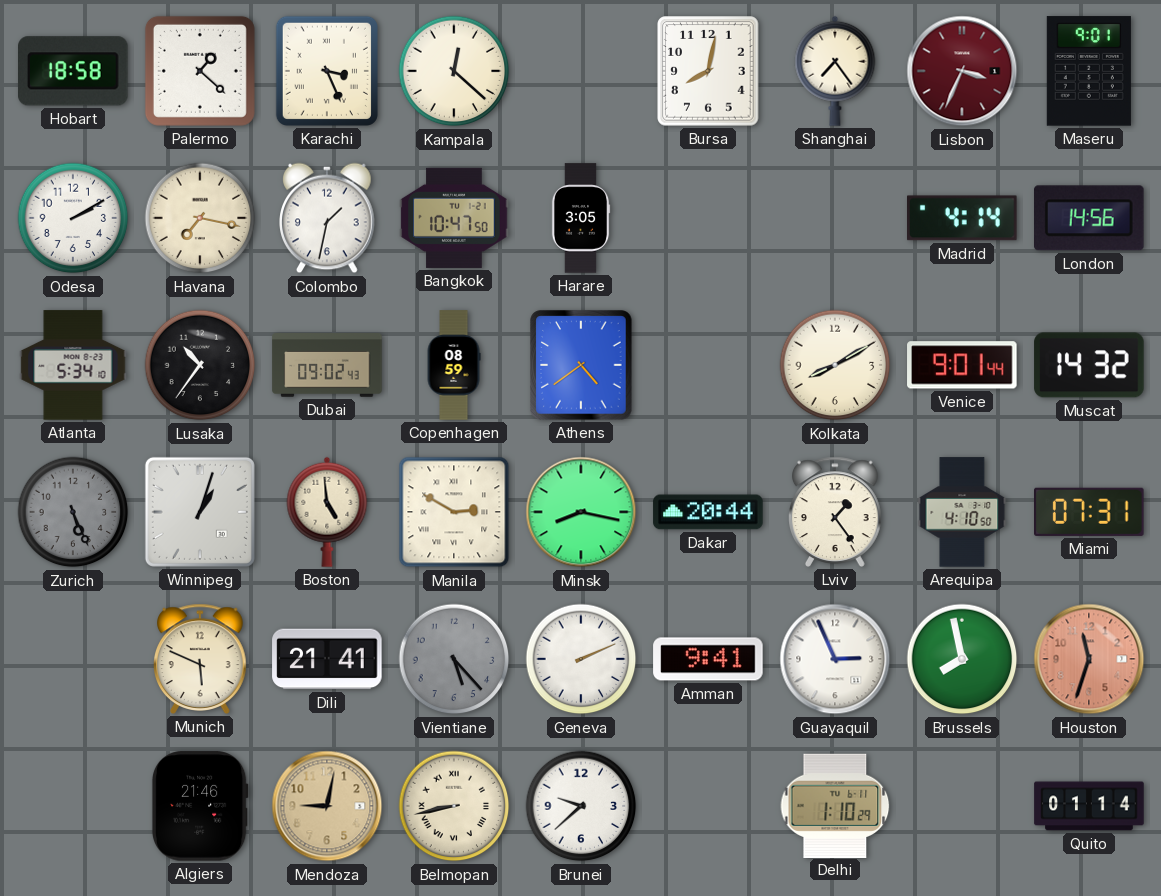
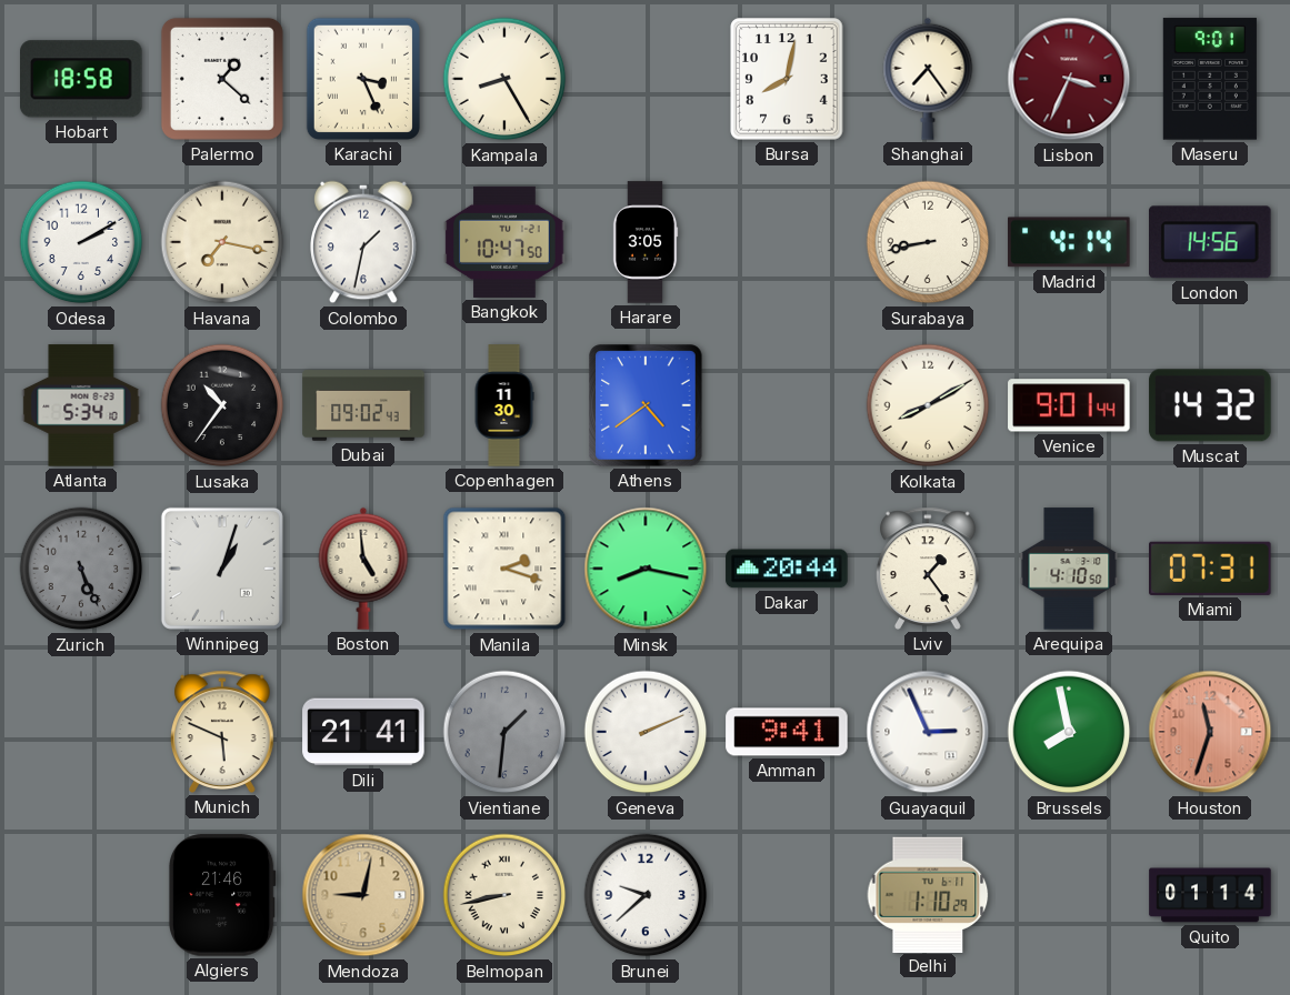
Kampala: 12:22 -> 8:25
Surabaya: none -> 8:43
Copenhagen: 08:59 -> 11:30
Manila: 2:50 -> 2:18
Vientiane: 5:23 -> 1:31
